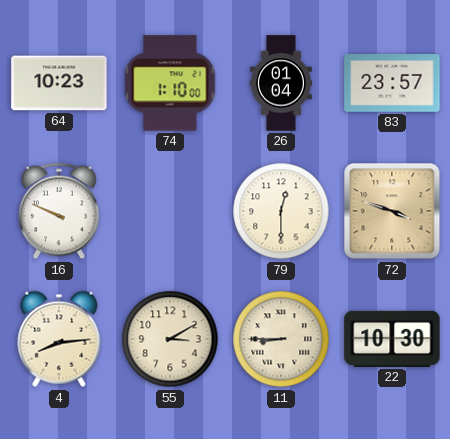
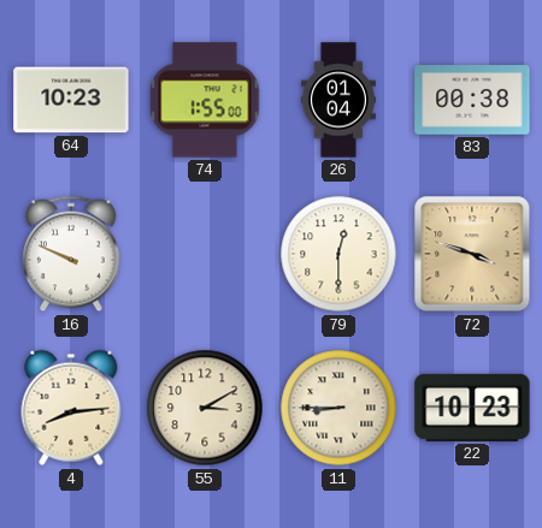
74: 1:10 -> 1:55
83: 23:57 -> 00:38
22: 10:30 -> 10:23
